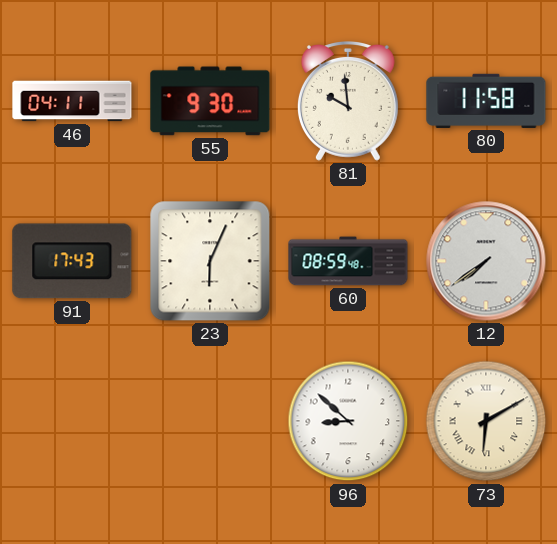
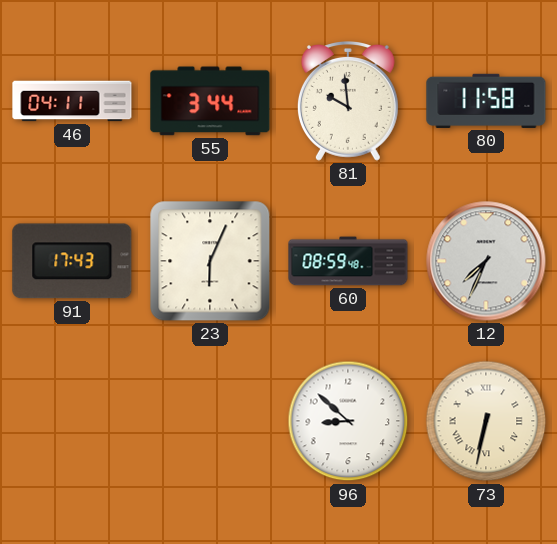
55: 9:30 -> 3:44
12: 7:39 -> 7:34
73: 6:10 -> 6:32
